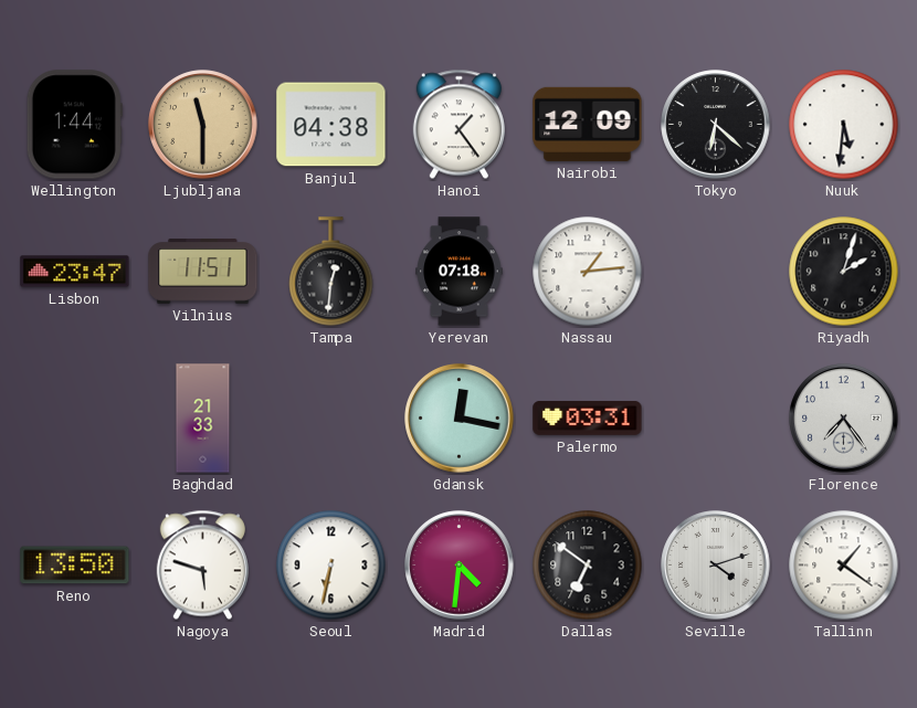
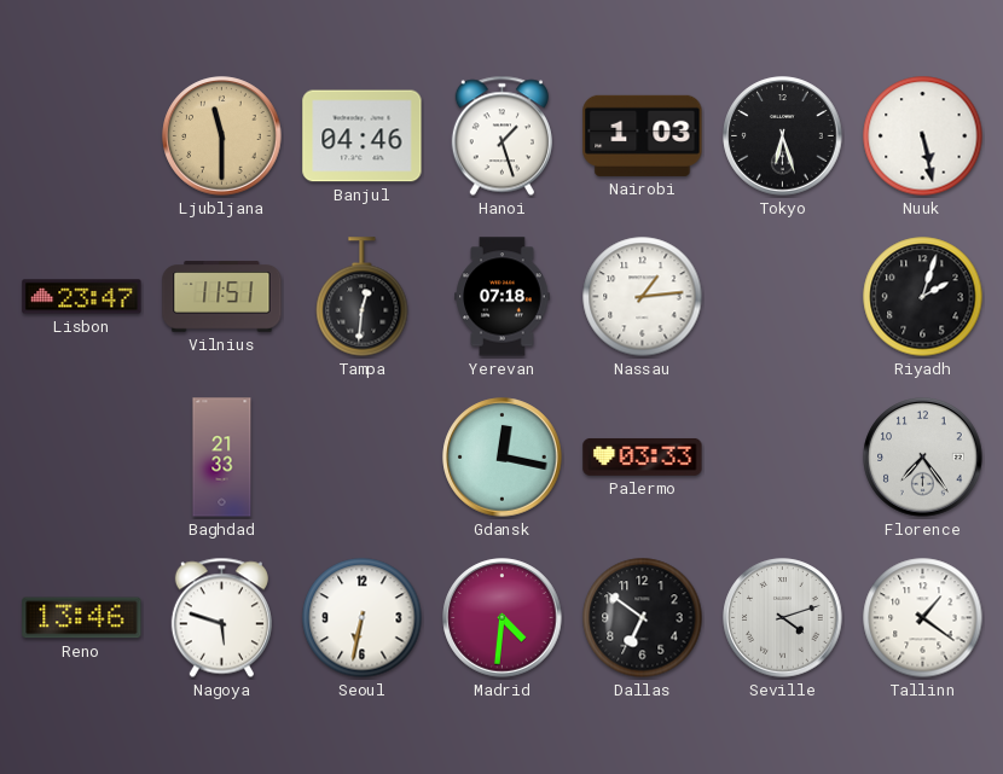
Wellington: 1:44 -> none
Banjul: 04:38 -> 04:46
Hanoi: 1:24 -> 1:27
Nairobi: 12:09 -> 1:03
Tokyo: 6:22 -> 6:27
Nuuk: 5:31 -> 5:28
Palermo: 03:31 -> 03:33
Reno: 13:50 -> 13:46
